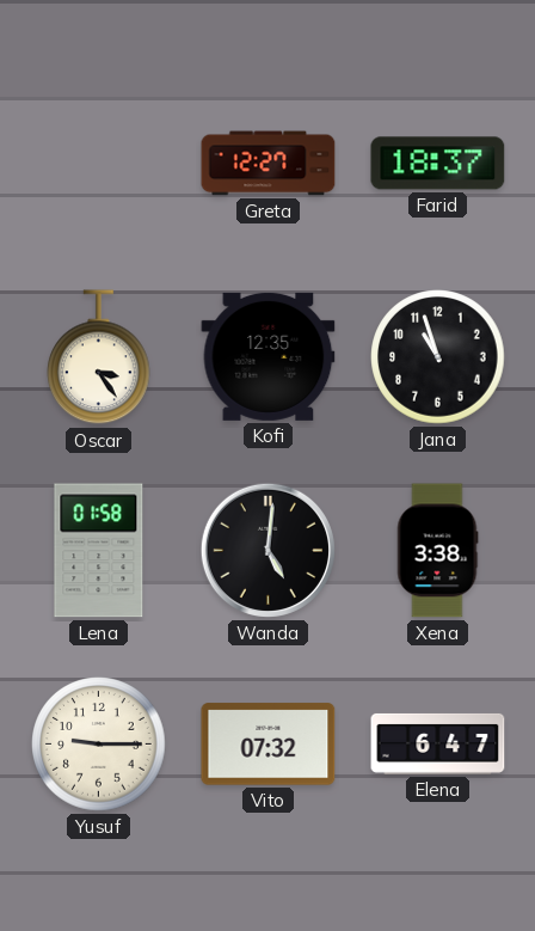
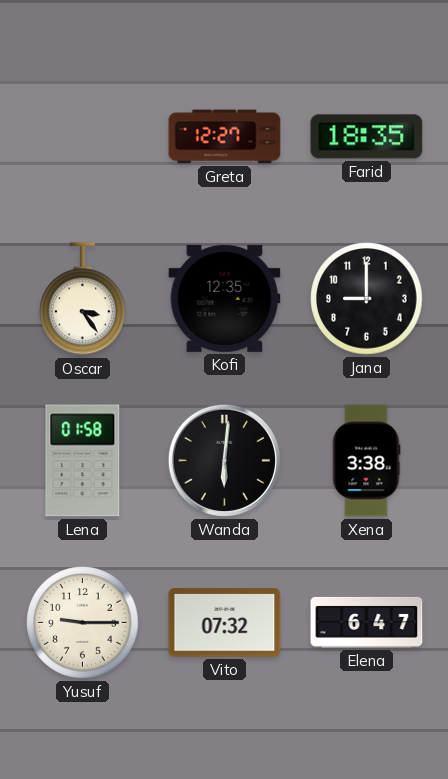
Farid: 18:37 -> 18:35
Jana: 10:57 -> 9:00
Wanda: 5:01 -> 6:01
